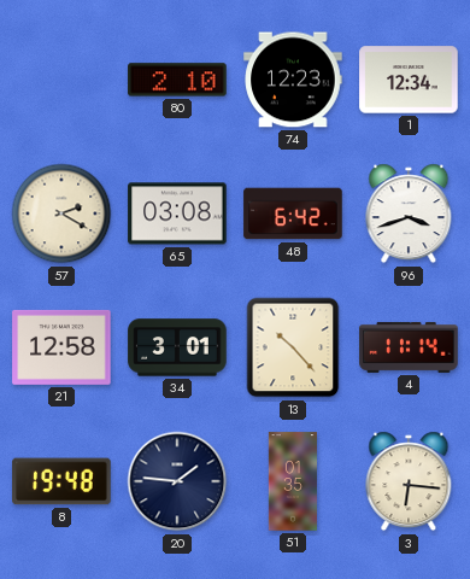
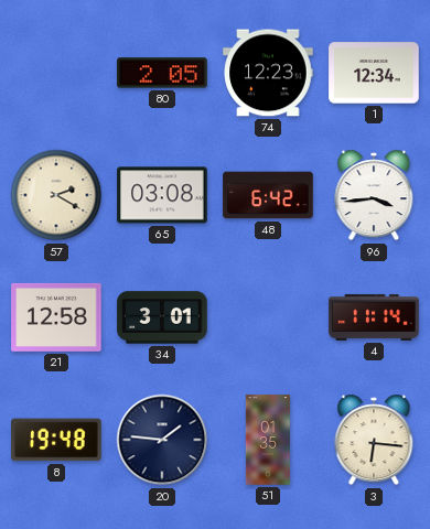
80: 2:10 -> 2:05
96: 3:42 -> 3:44
13: 10:23 -> none
